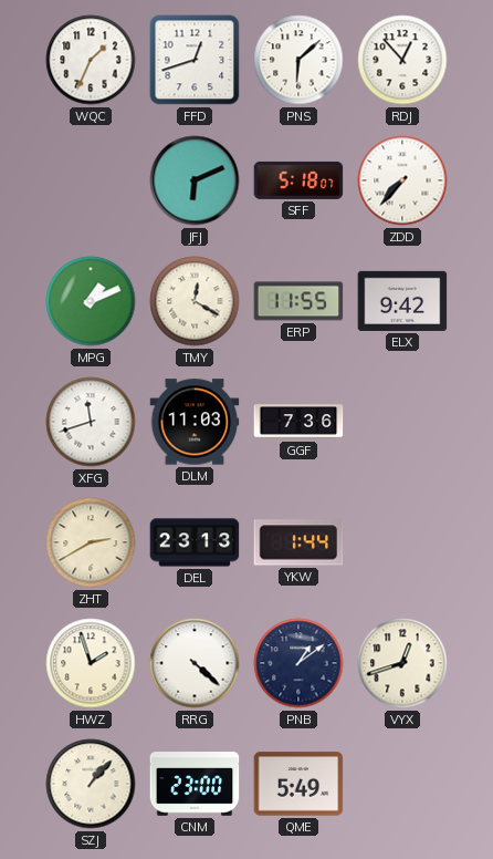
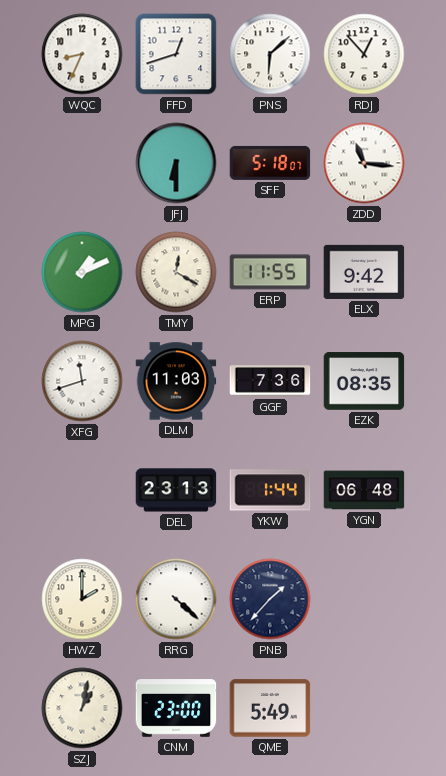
WQC: 1:34 -> 8:34
JFJ: 6:11 -> 6:30
ZDD: 7:37 -> 11:16
EZK: none -> 08:35
ZHT: 2:40 -> none
YGN: none -> 06:48
HWZ: 1:57 -> 2:00
PNB: 1:09 -> 1:37
VYX: 12:42 -> none
SZJ: 1:07 -> 1:02
